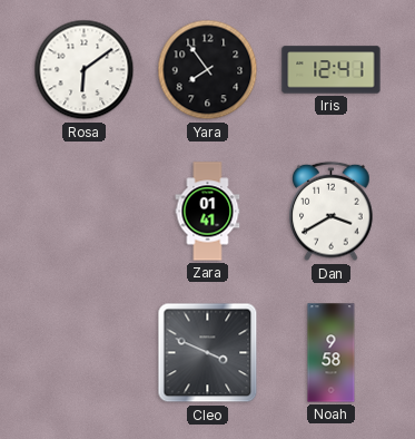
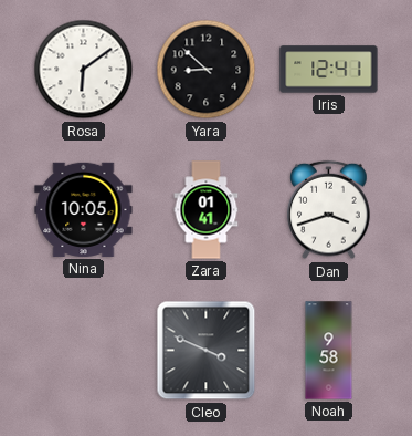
Yara: 7:54 -> 8:52
Nina: none -> 10:05
Dan: 3:40 -> 3:42
